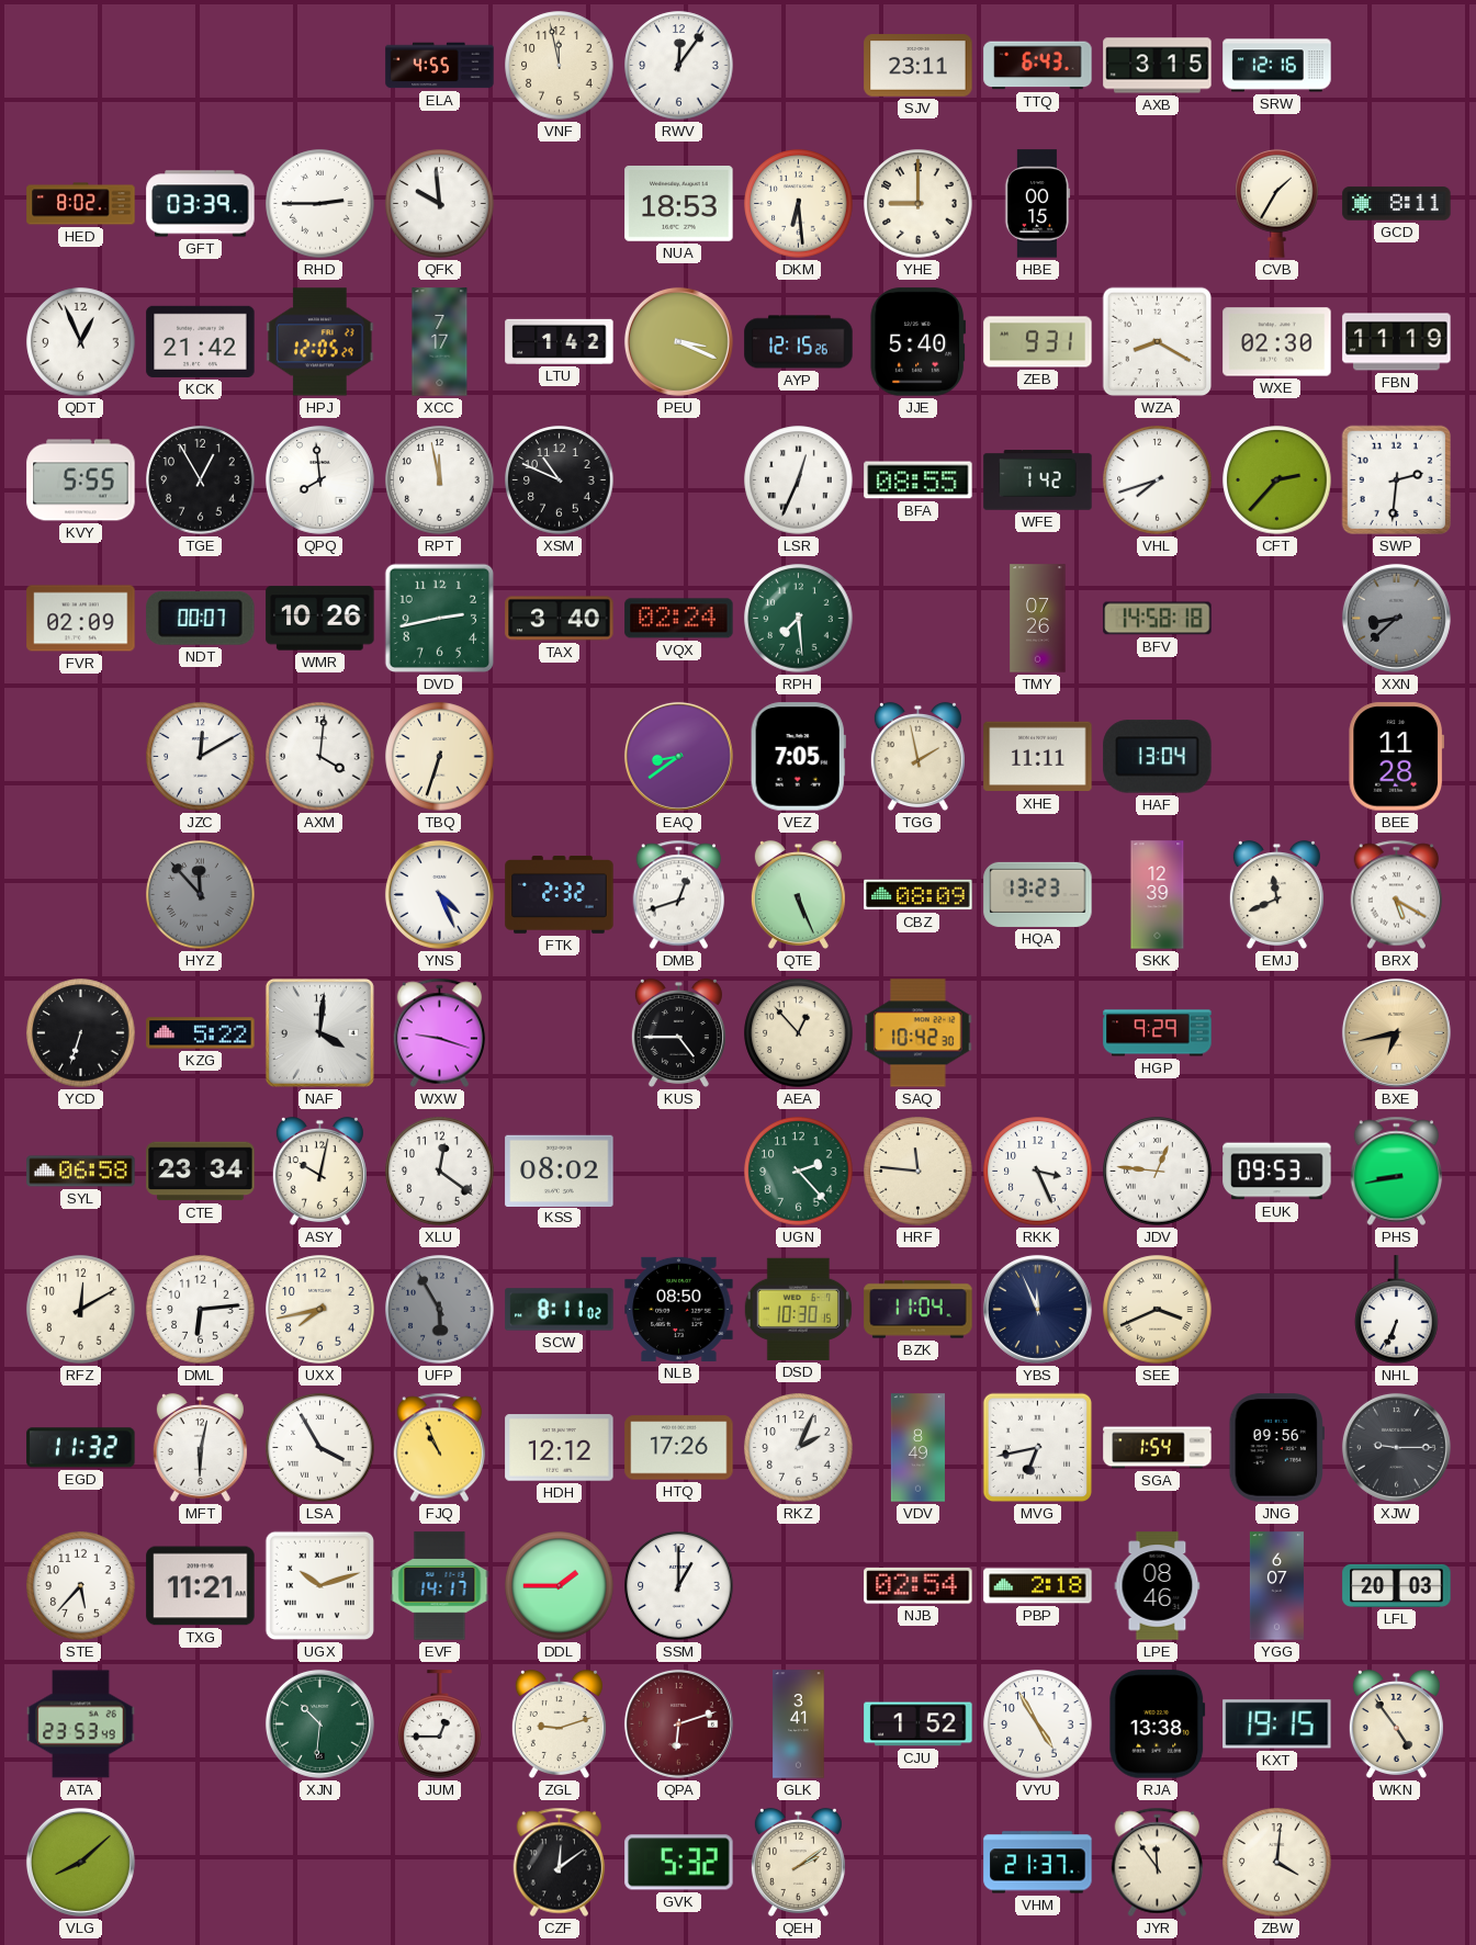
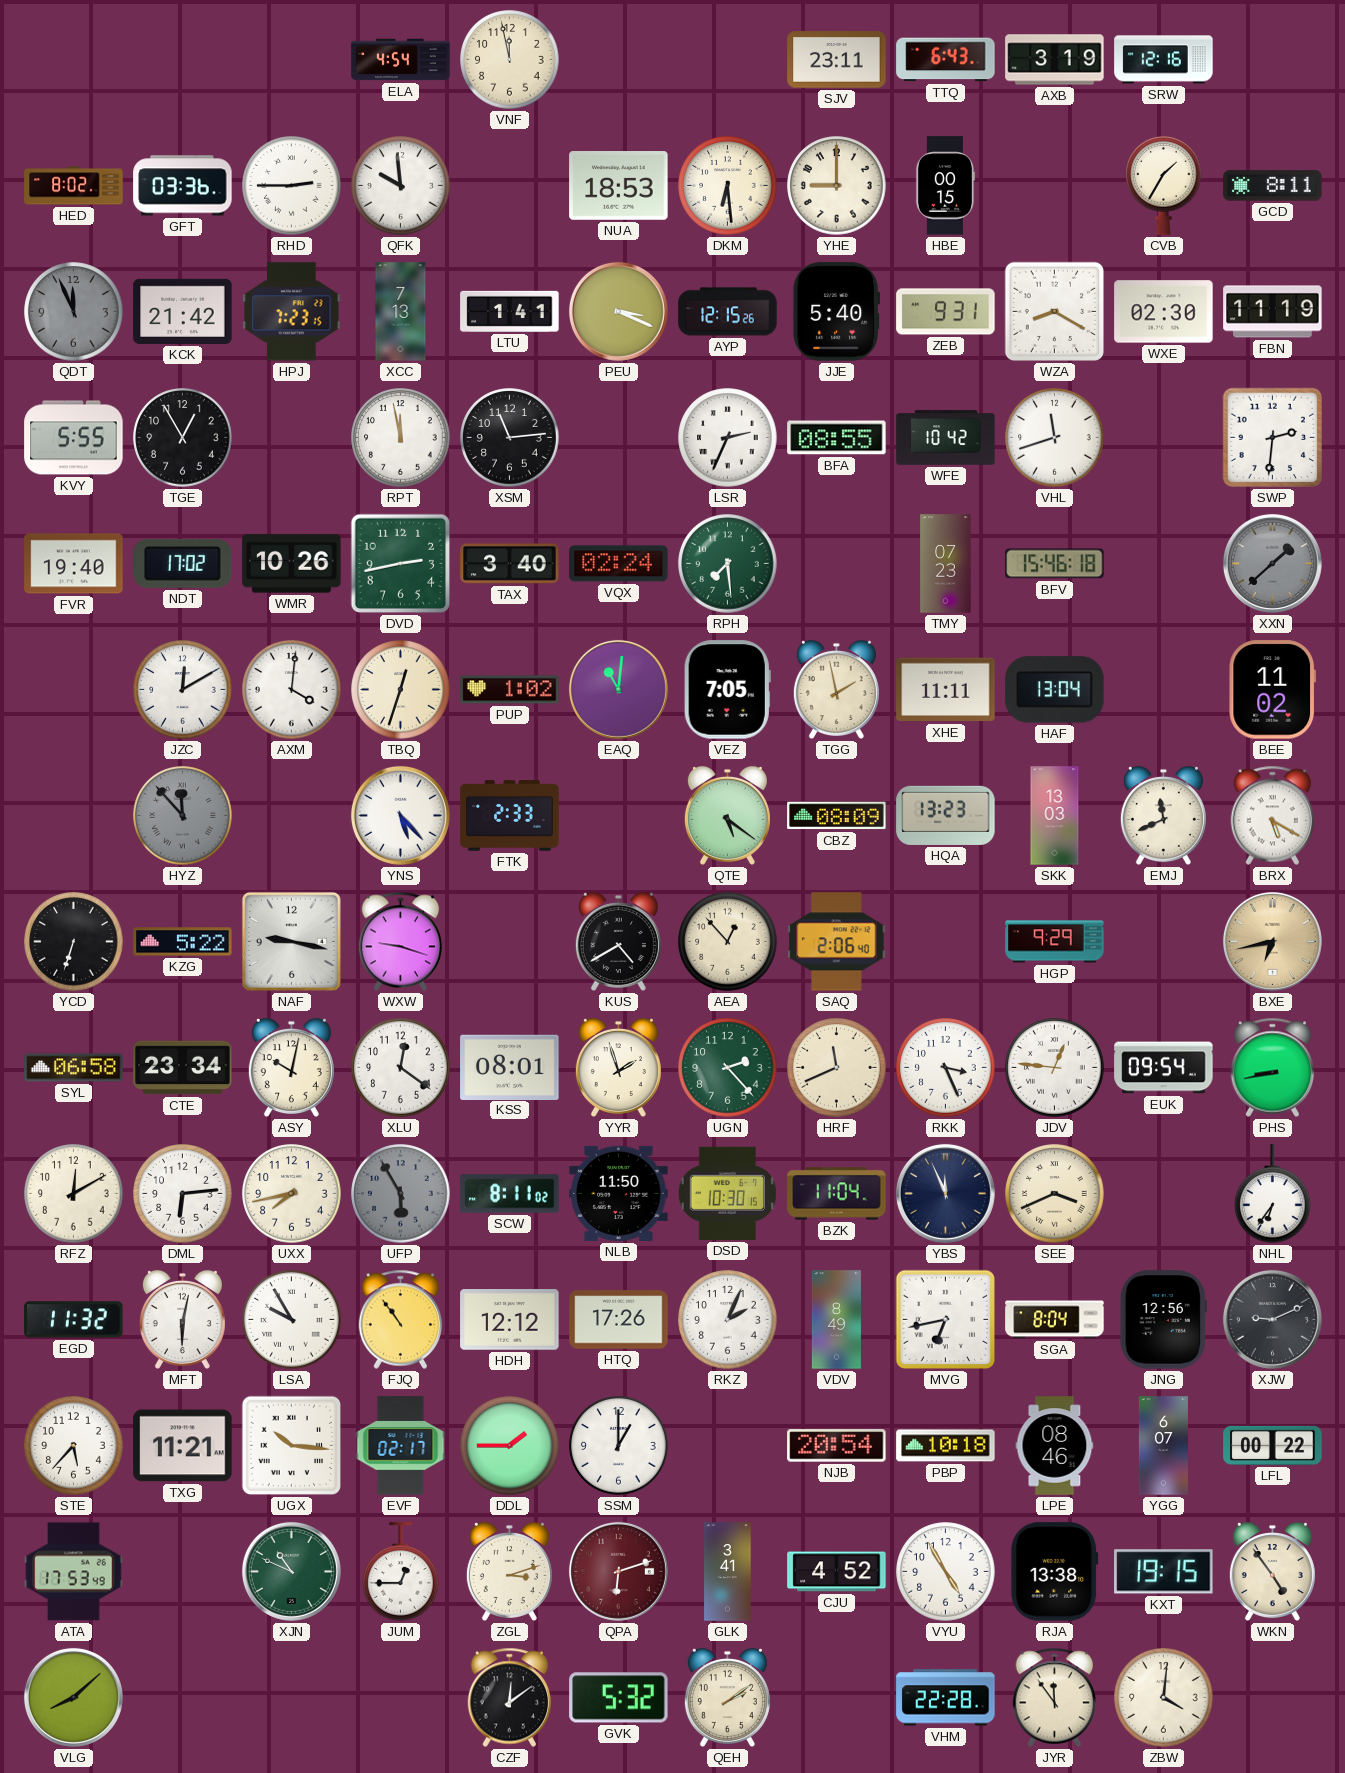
ELA: 4:55 -> 4:54
RWV: 12:06 -> none
AXB: 3:15 -> 3:19
GFT: 03:39 -> 03:36
QDT: 12:56 -> 11:56
QDT dial: white -> grey
HPJ: 12:05 -> 7:23
XCC: 7:17 -> 7:13
LTU: 1:42 -> 1:41
QPQ: 7:59 -> none
XSM: 10:49 -> 11:14
LSR: 12:34 -> 2:34
WFE: 1:42 -> 10:42
VHL: 7:42 -> 11:42
CFT: 2:37 -> none
FVR: 02:09 -> 19:40
NDT: 00:07 -> 17:02
TMY: 07:26 -> 07:23
BFV: 14:58 -> 15:46
XXN: 8:38 -> 1:38
TBQ: 6:33 -> 12:33
PUP: none -> 1:02
EAQ: 8:39 -> 11:01
BEE: 11:28 -> 11:02
YNS: 4:26 -> 5:23
FTK: 2:32 -> 2:33
DMB: 12:42 -> none
QTE: 5:26 -> 5:21
SKK: 12:39 -> 13:03
NAF: 4:01 -> 9:17
KUS: 4:45 -> 4:40
SAQ: 10:42 -> 2:06
KSS: 08:02 -> 08:01
YYR: none -> 1:57
HRF: 11:46 -> 11:41
EUK: 09:53 -> 09:54
NLB: 08:50 -> 11:50
NHL: 6:34 -> 6:36
LSA: 3:55 -> 9:55
FJQ: 10:56 -> 10:54
SGA: 1:54 -> 8:04
JNG: 09:56 -> 12:56
XJW: 9:15 -> 9:11
UGX: 10:12 -> 10:16
EVF: 14:17 -> 02:17
NJB: 02:54 -> 20:54
PBP: 2:18 -> 10:18
LFL: 20:03 -> 00:22
ATA: 23:53 -> 17:53
XJN: 10:31 -> 10:49
ZGL: 9:12 -> 3:12
CJU: 1:52 -> 4:52
VHM: 21:37 -> 22:28
